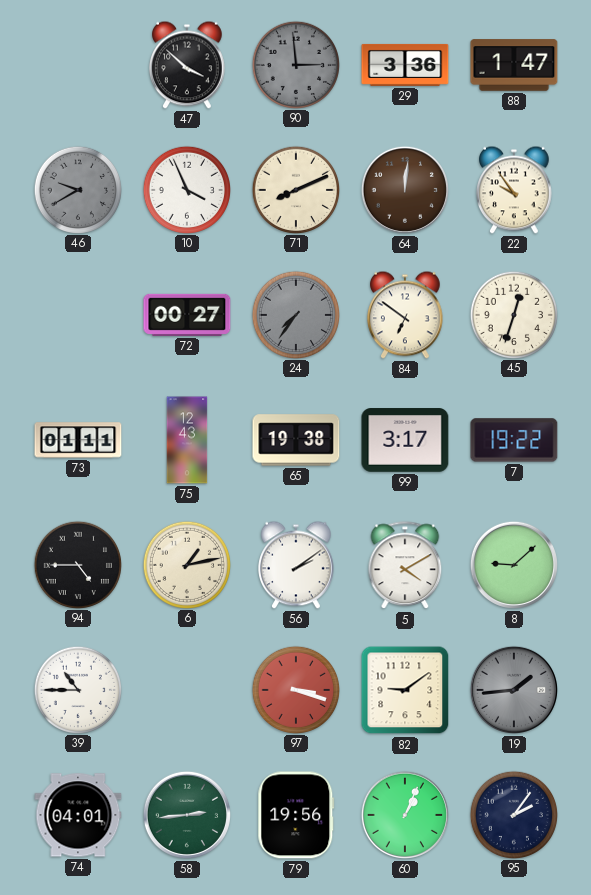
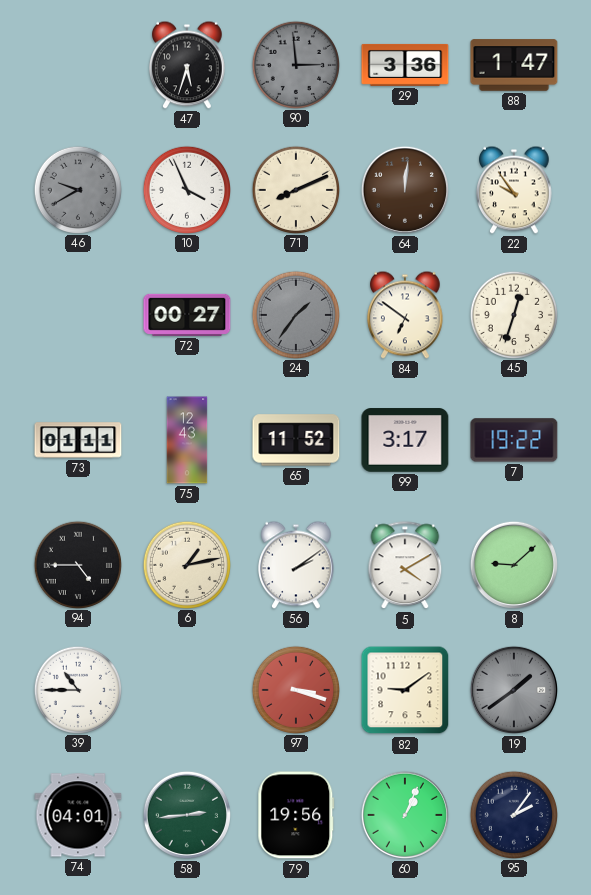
47: 3:52 -> 5:33
24: 7:36 -> 1:36
65: 19:38 -> 11:52
19: 1:44 -> 1:39
